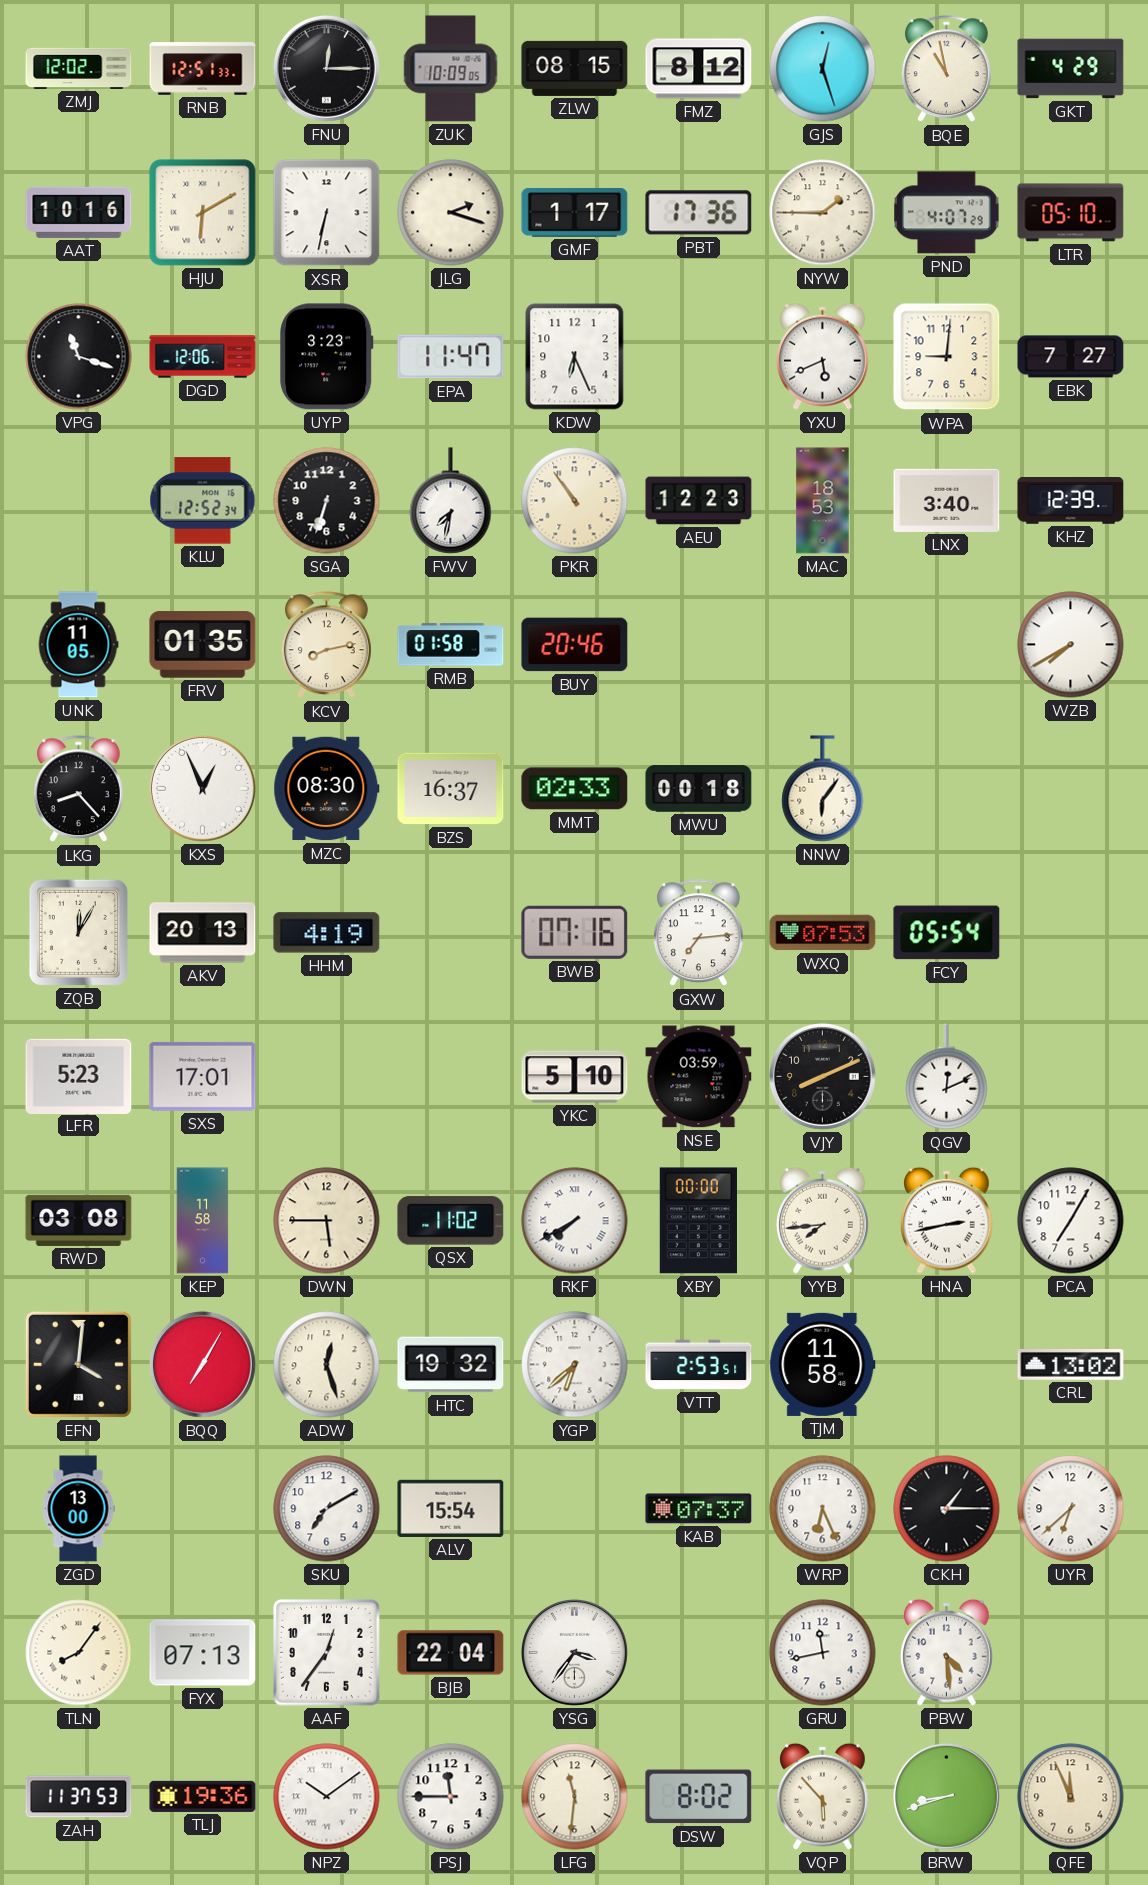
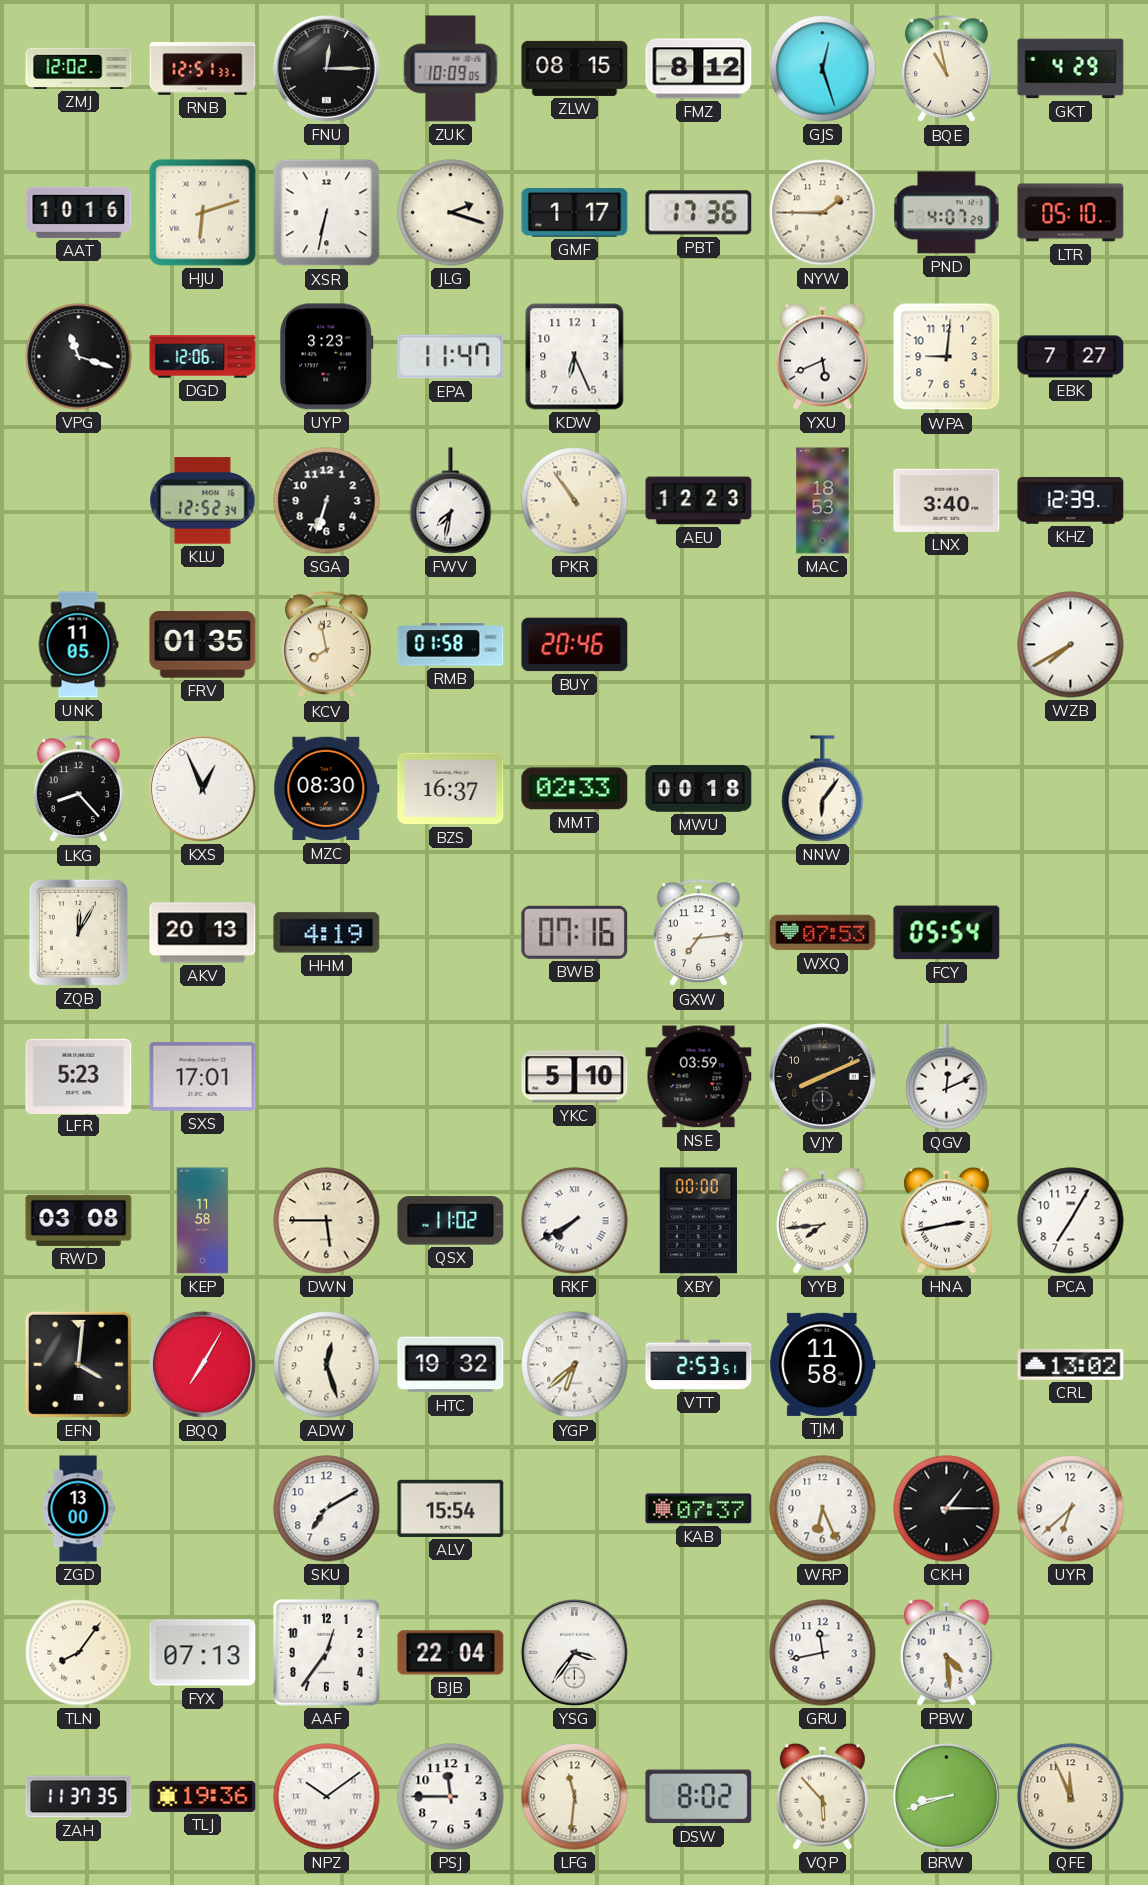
HJU: 6:10 -> 6:12
KCV: 8:13 -> 7:58
ZAH: 11:37:53 -> 11:37:35
